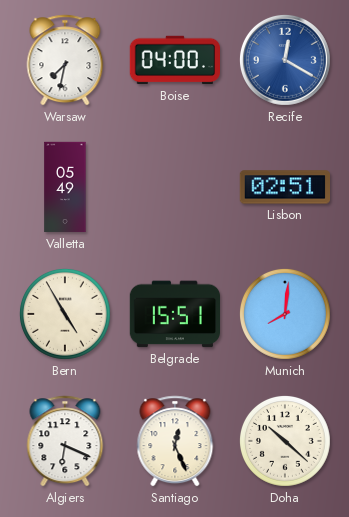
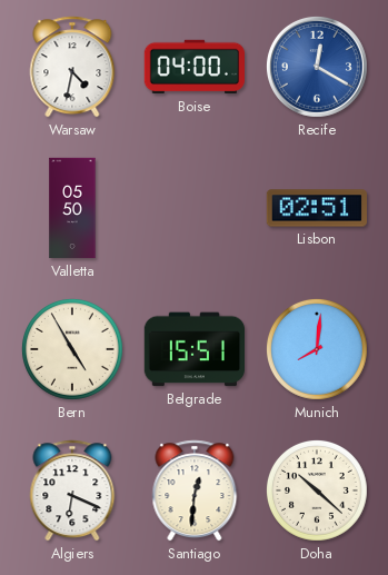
Warsaw: 7:32 -> 4:32
Valletta: 05:49 -> 05:50
Santiago: 12:26 -> 12:31
